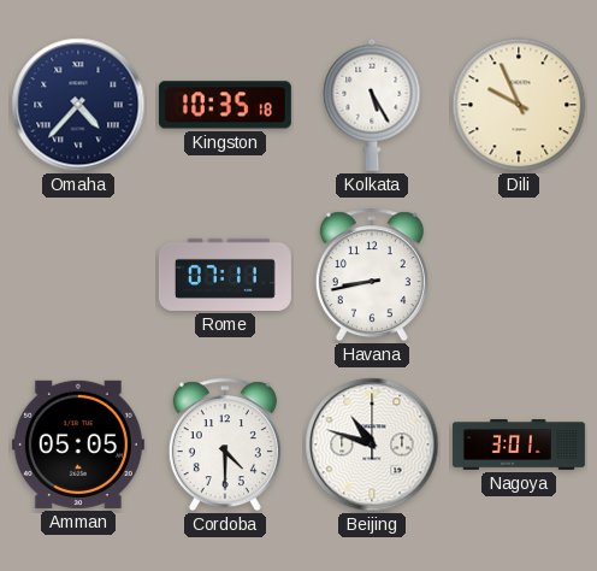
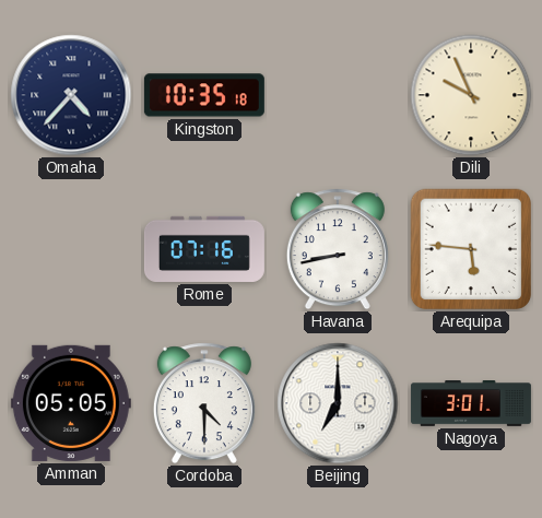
Kolkata: 5:25 -> none
Rome: 07:11 -> 07:16
Arequipa: none -> 5:46
Beijing: 10:48 -> 7:00
